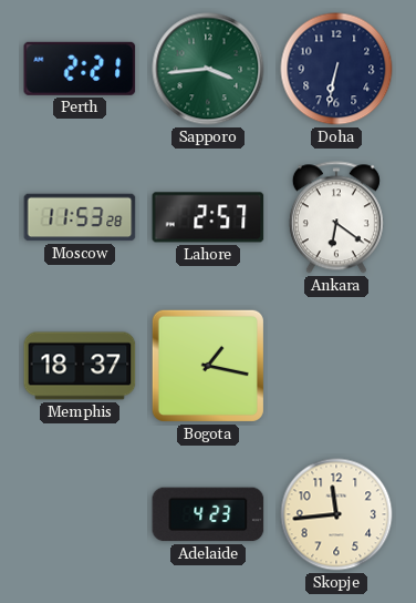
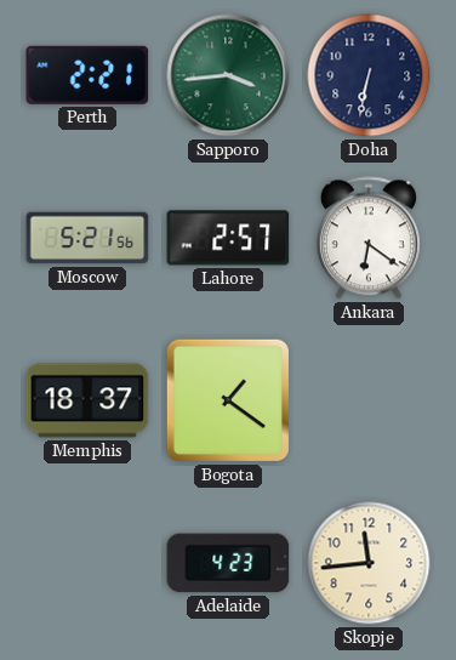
Moscow: 11:53 -> 5:21
Bogota: 1:17 -> 1:21
